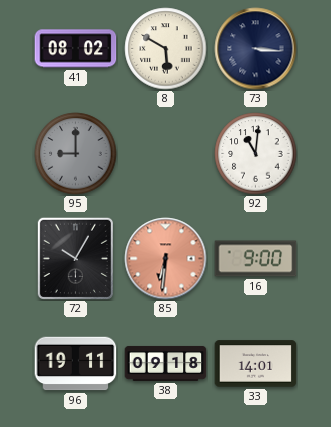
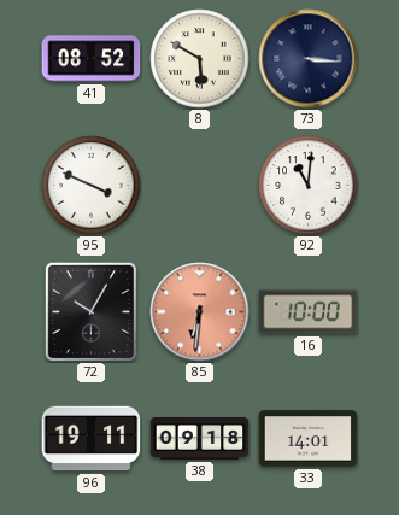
41: 08:02 -> 08:52
95: 9:00 -> 3:49
95 dial: grey -> white
16: 9:00 -> 10:00
